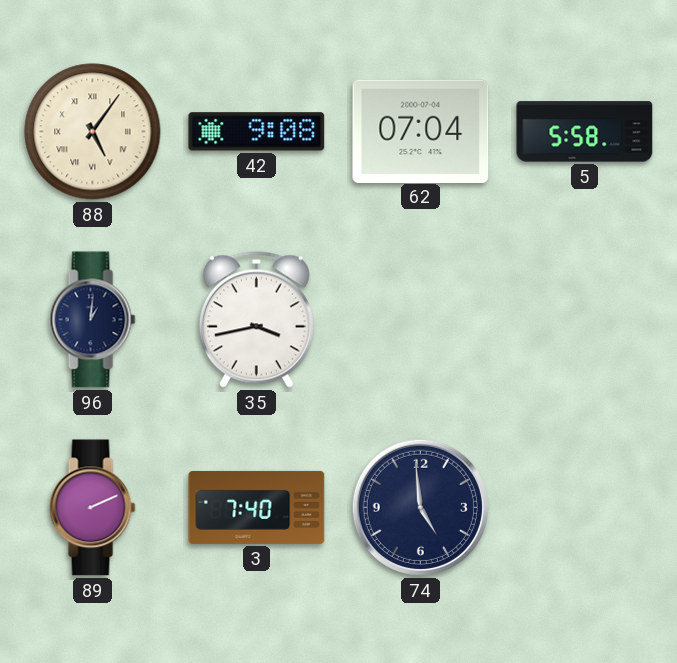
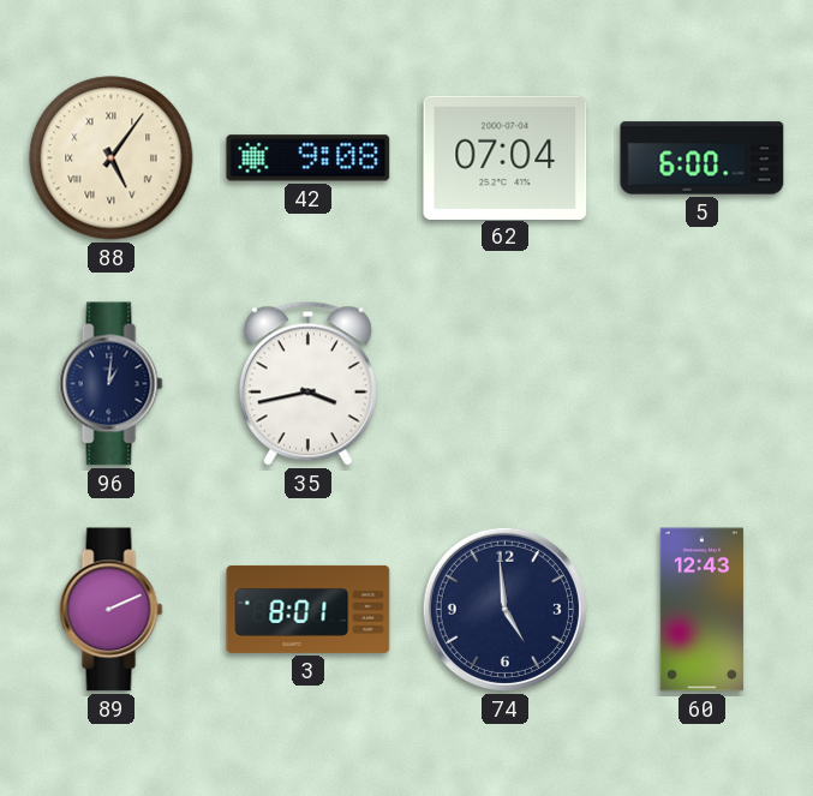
5: 5:58 -> 6:00
3: 7:40 -> 8:01
60: none -> 12:43
